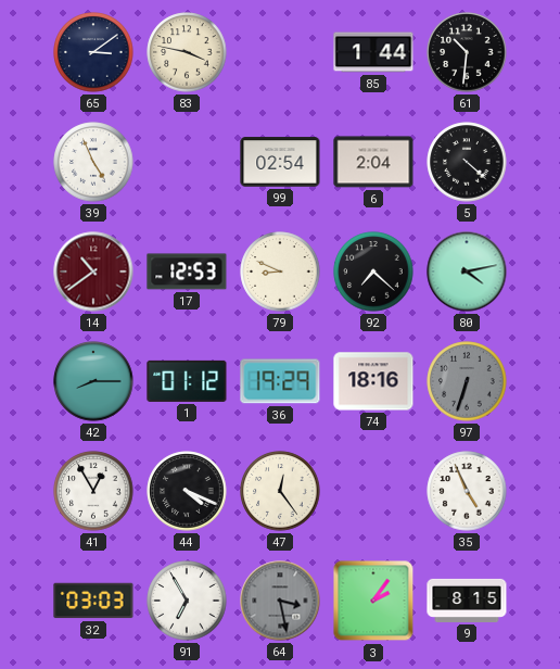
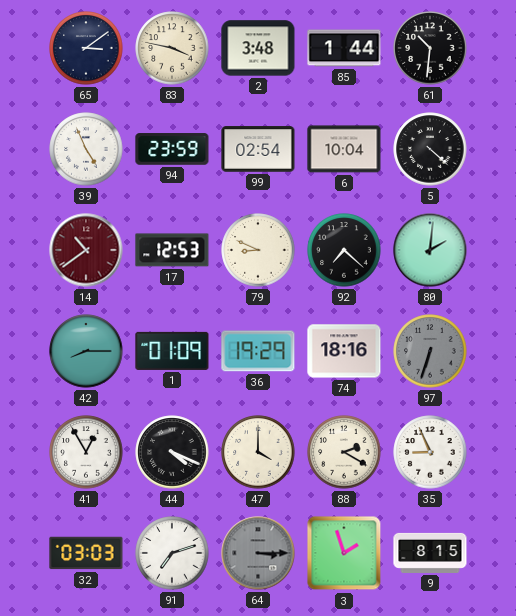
2: none -> 3:48
94: none -> 23:59
6: 2:04 -> 10:04
80: 4:13 -> 2:01
1: 01:12 -> 01:09
47: 12:24 -> 4:00
88: none -> 2:20
35: 4:56 -> 8:56
91: 6:55 -> 7:12
64: 3:28 -> 3:15
3: 2:06 -> 1:57
